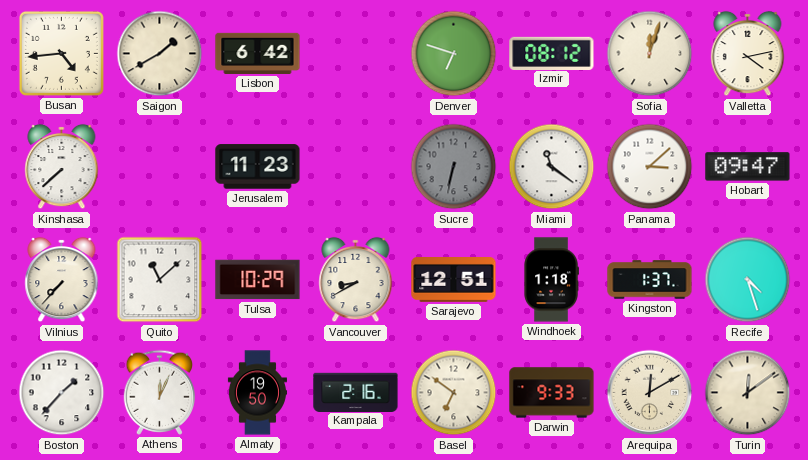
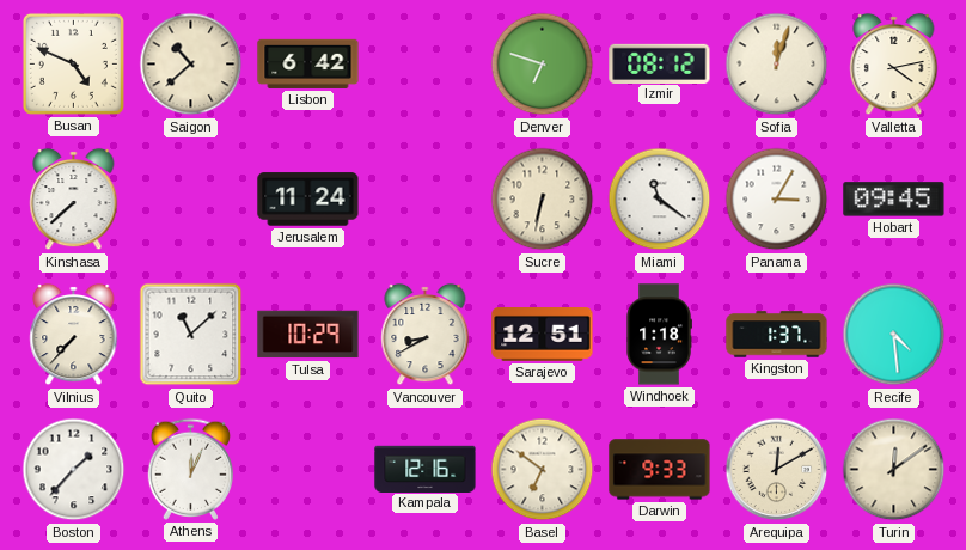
Busan: 4:44 -> 4:49
Saigon: 1:40 -> 10:38
Jerusalem: 11:23 -> 11:24
Sucre dial: grey -> cream
Panama: 3:08 -> 3:05
Hobart: 09:47 -> 09:45
Recife: 4:27 -> 4:29
Almaty: 19:50 -> none
Kampala: 2:16 -> 12:16
